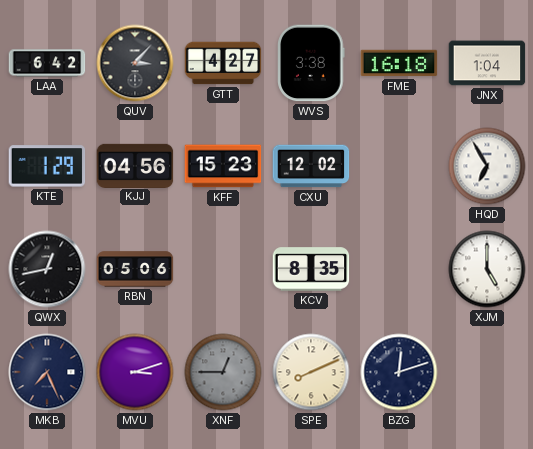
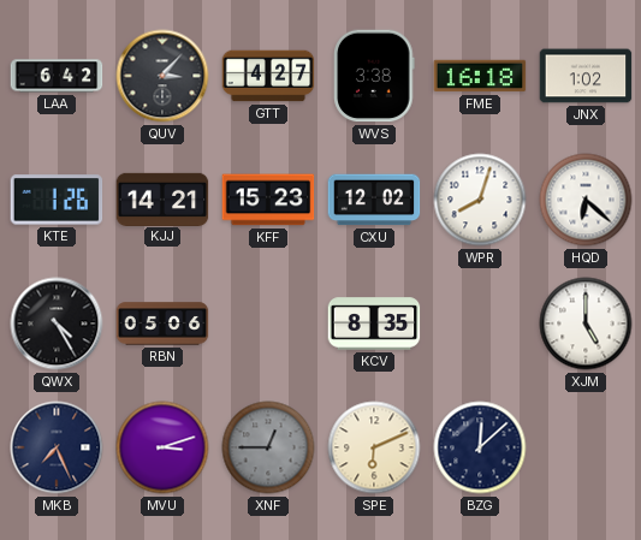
JNX: 1:04 -> 1:02
KTE: 1:29 -> 1:26
KJJ: 04:56 -> 14:21
WPR: none -> 8:03
HQD: 6:55 -> 6:22
QWX: 12:43 -> 4:25
SPE: 8:11 -> 6:11
BZG: 12:12 -> 12:08
